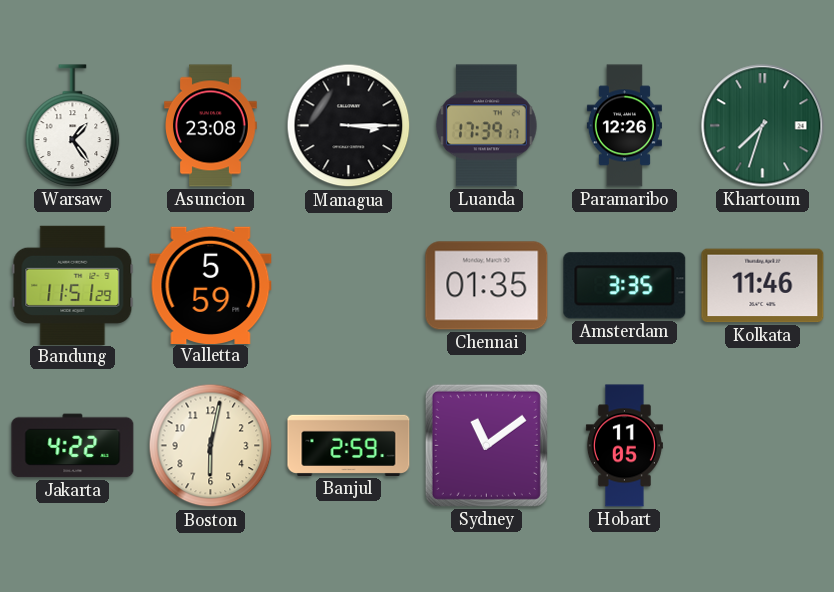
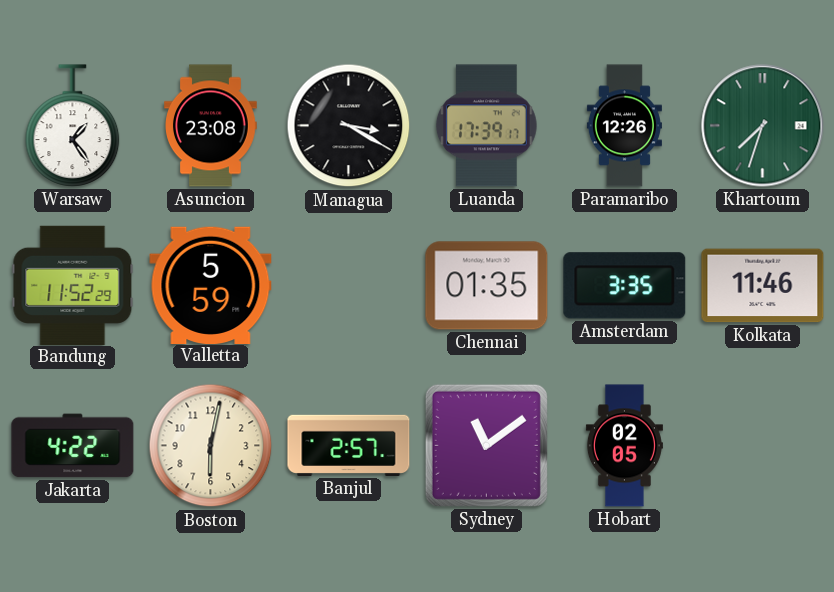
Managua: 3:15 -> 3:20
Bandung: 11:51 -> 11:52
Banjul: 2:59 -> 2:57
Hobart: 11:05 -> 02:05
